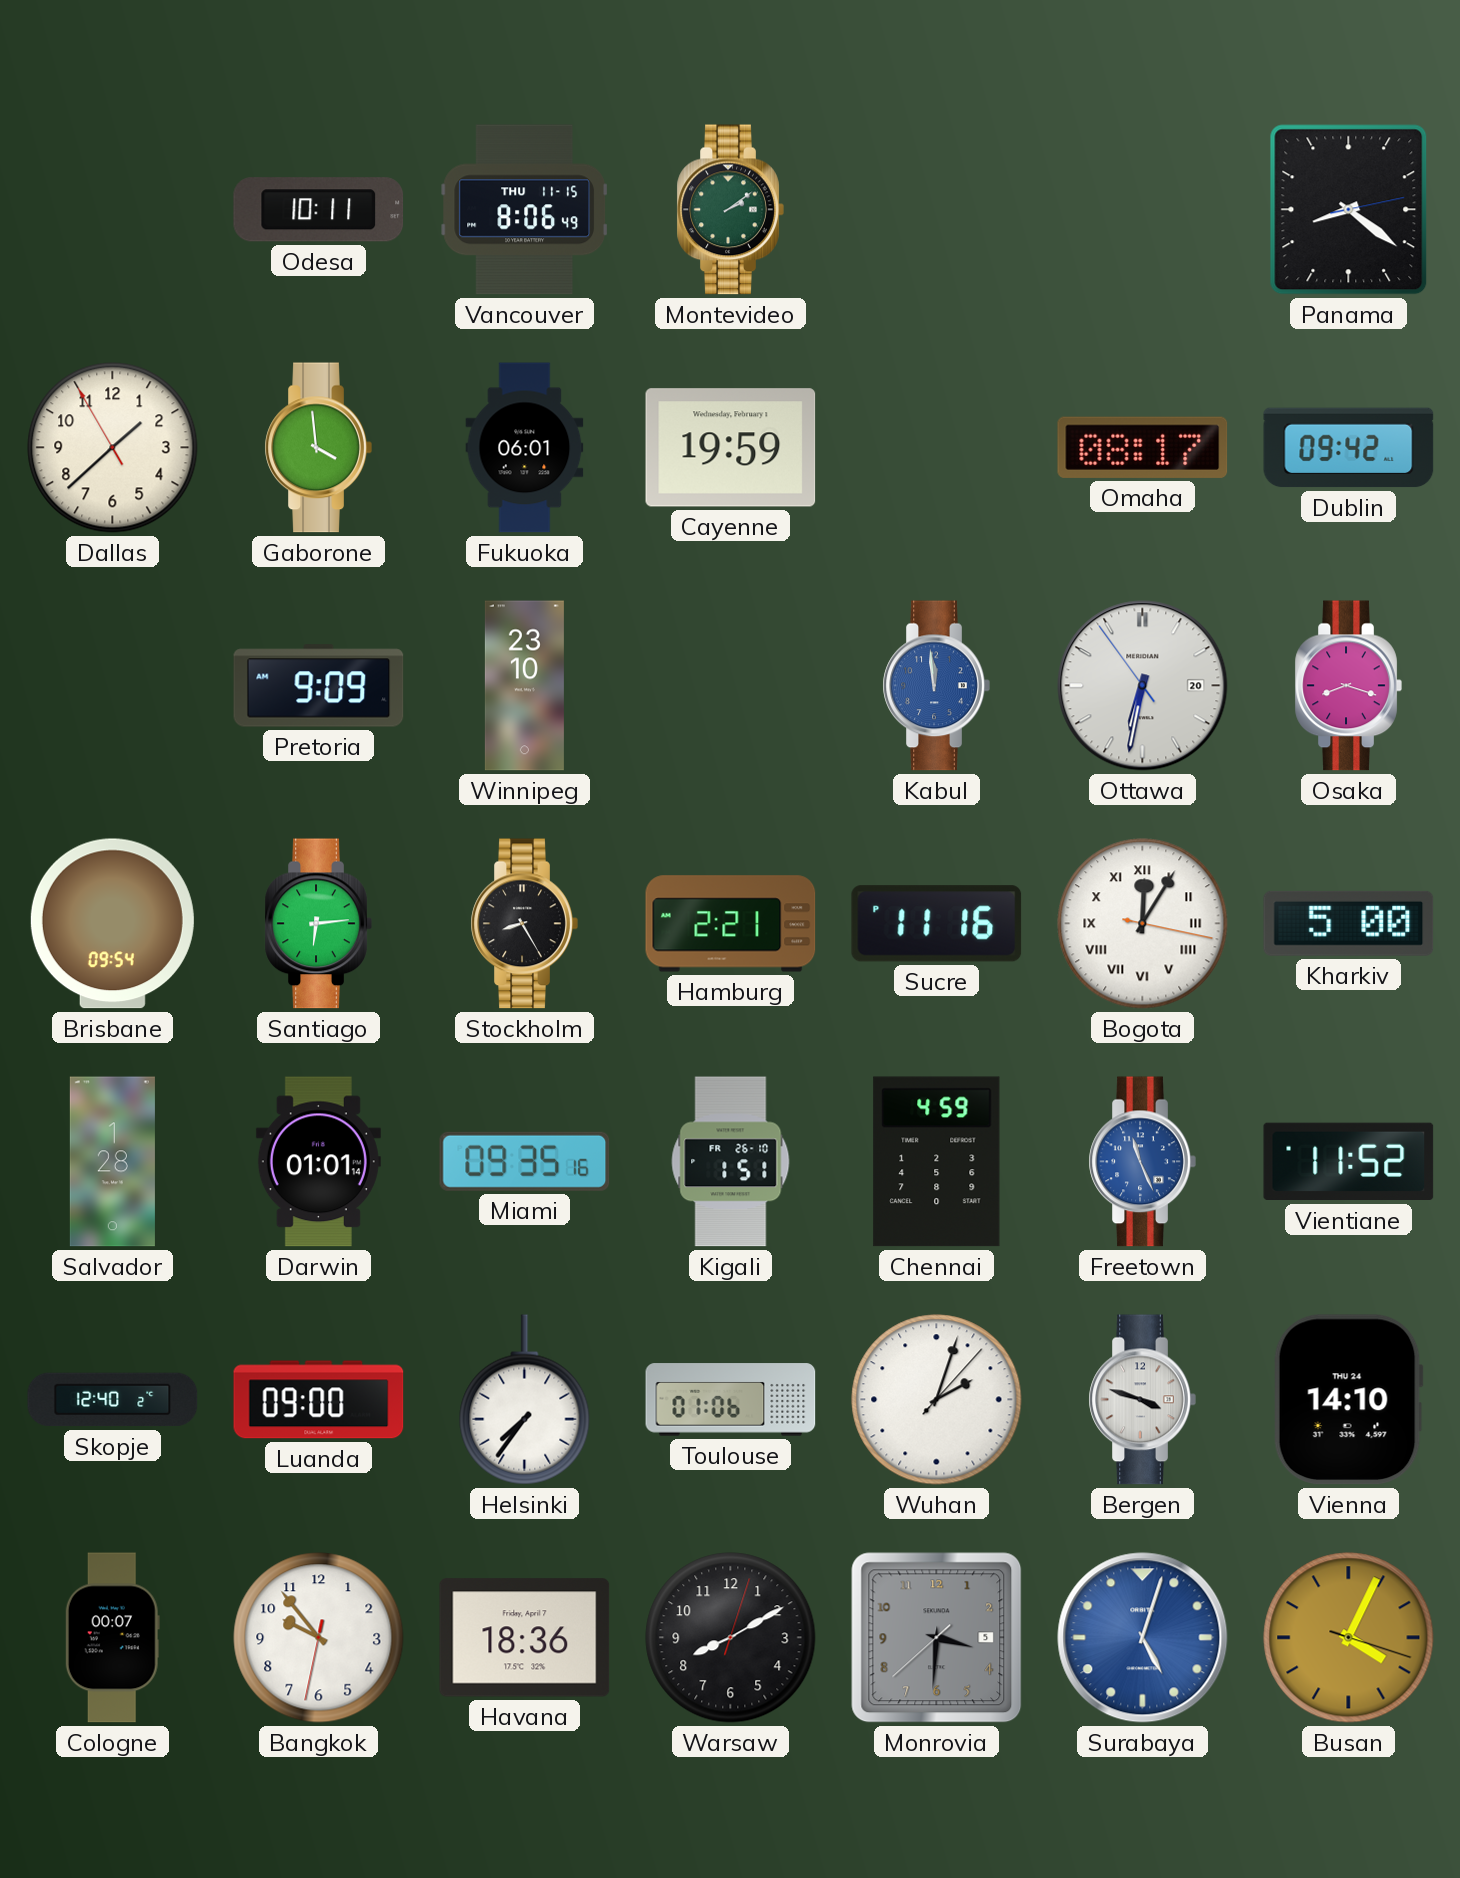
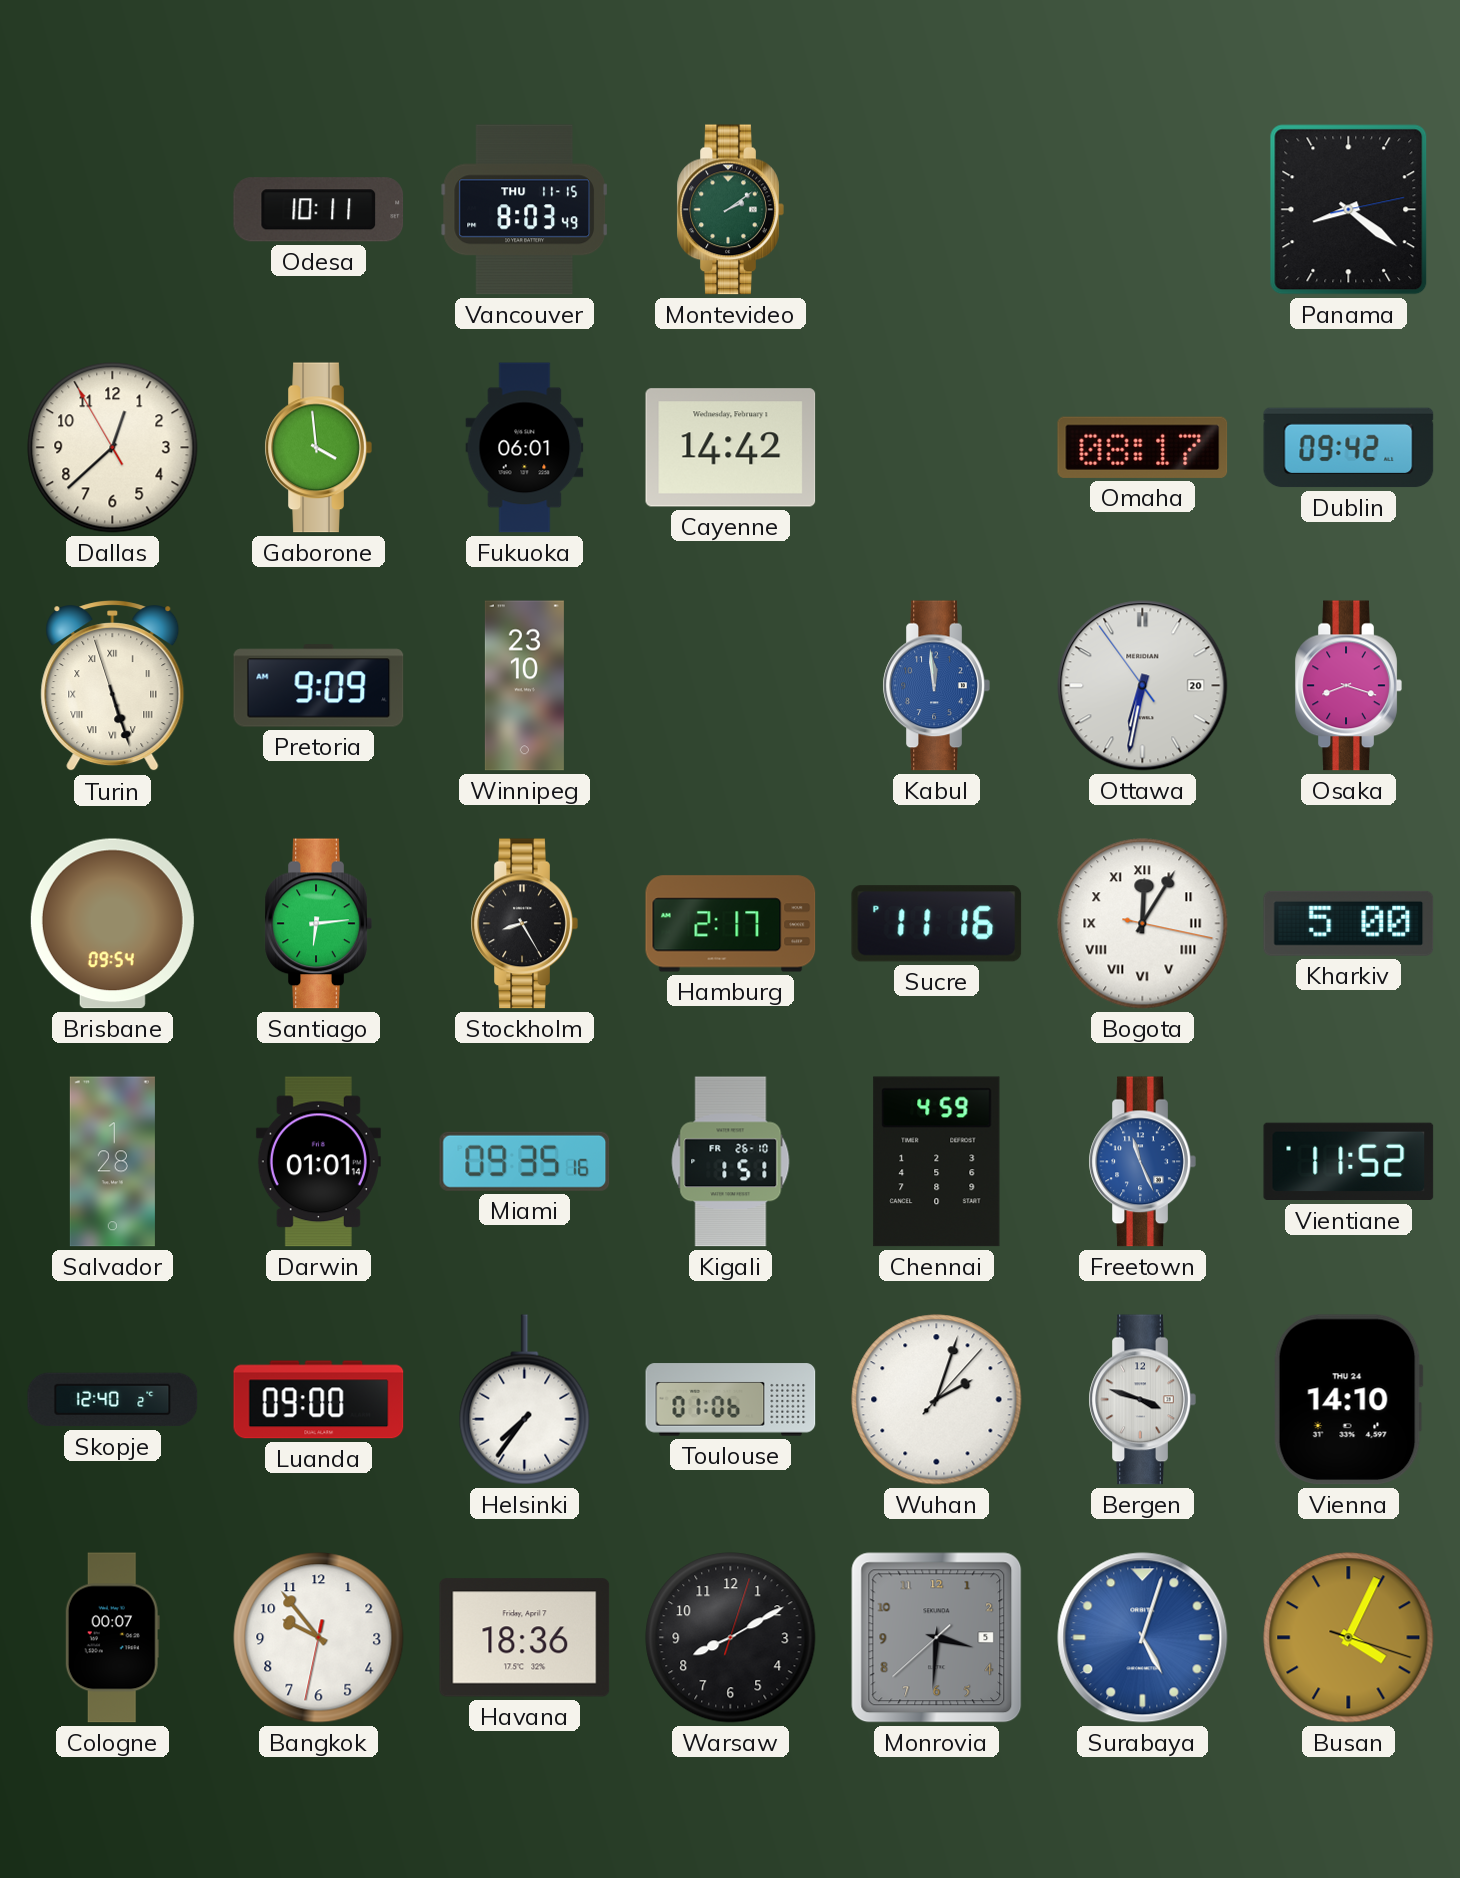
Vancouver: 8:06 -> 8:03
Dallas: 1:37 -> 12:37
Cayenne: 19:59 -> 14:42
Turin: none -> 5:26
Hamburg: 2:21 -> 2:17
